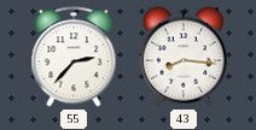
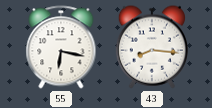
55: 2:37 -> 6:17
